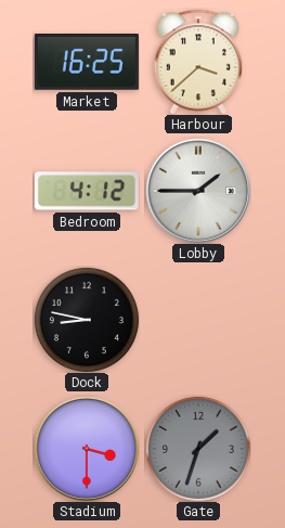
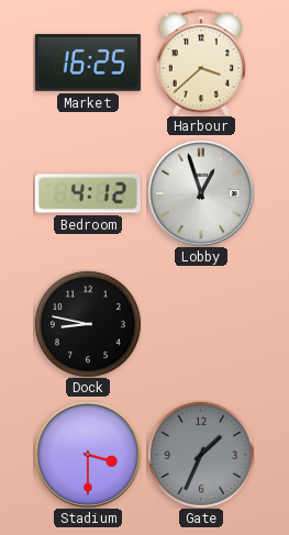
Lobby: 1:45 -> 12:57
Gate: 1:33 -> 1:34
